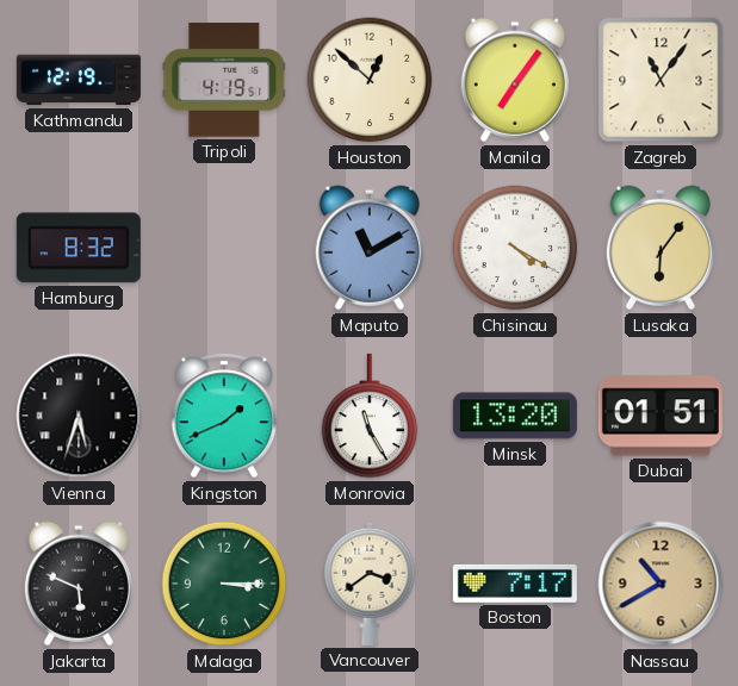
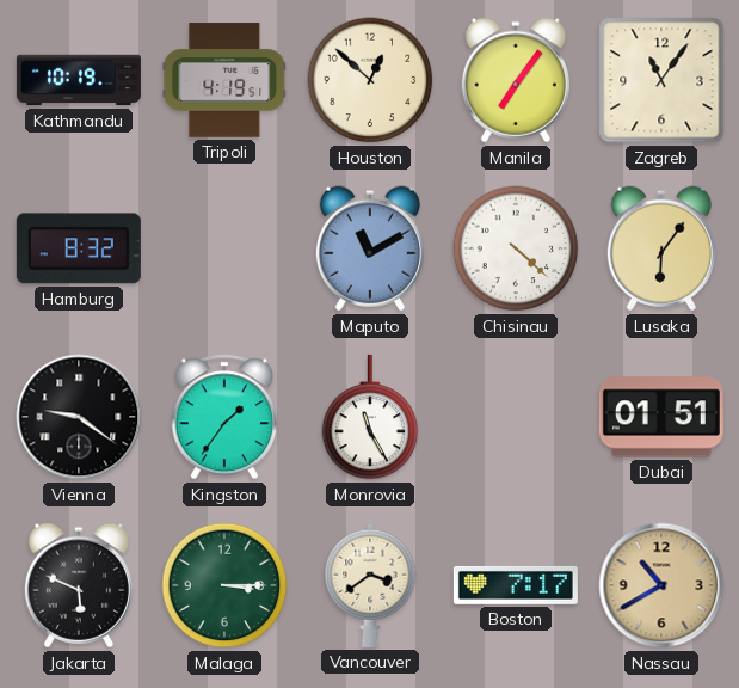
Kathmandu: 12:19 -> 10:19
Chisinau: 4:20 -> 4:22
Vienna: 5:33 -> 9:21
Kingston: 1:41 -> 1:36
Minsk: 13:20 -> none
